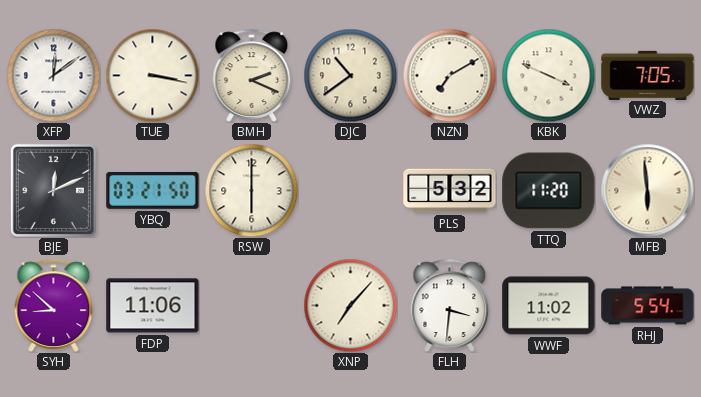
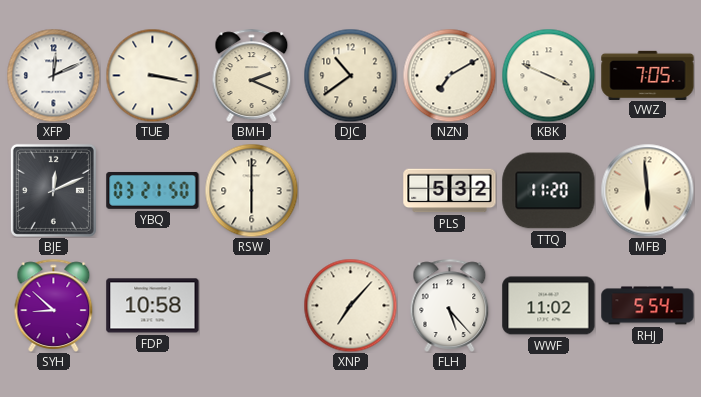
XFP: 12:09 -> 12:11
FDP: 11:06 -> 10:58
FLH: 3:31 -> 5:23
